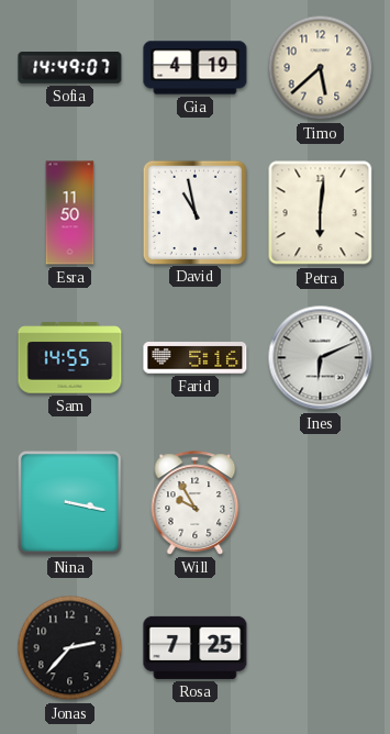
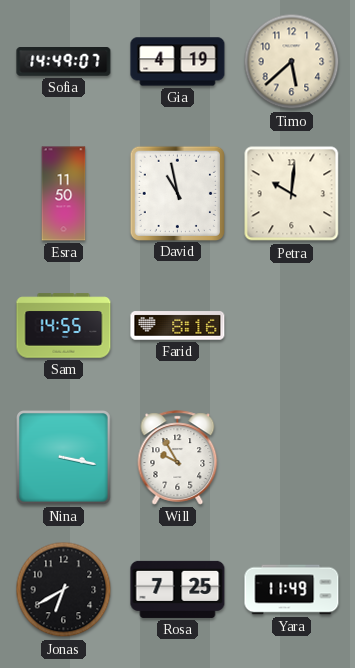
Petra: 6:01 -> 10:01
Farid: 5:16 -> 8:16
Ines: 6:11 -> none
Jonas: 2:37 -> 6:40
Yara: none -> 11:49
